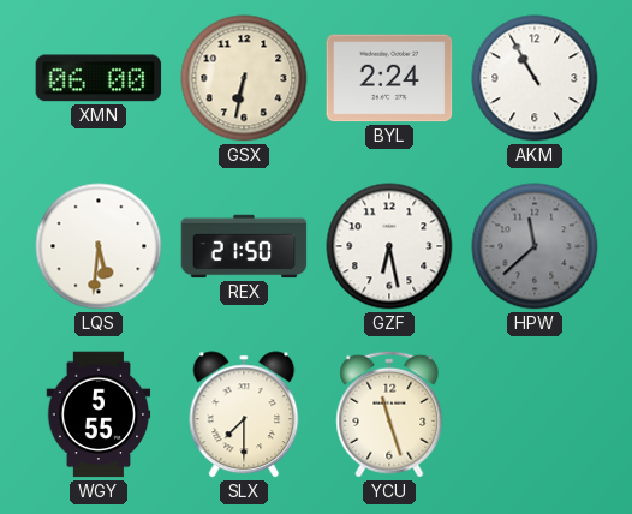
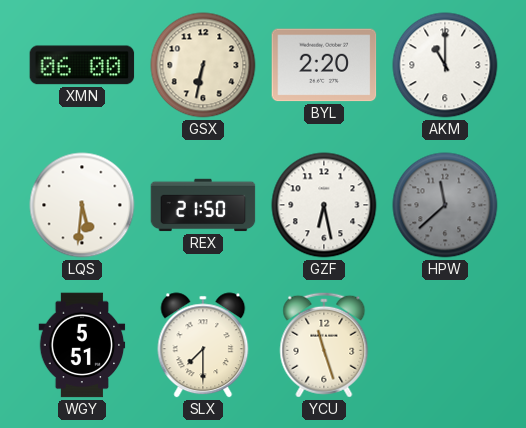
BYL: 2:24 -> 2:20
AKM: 10:55 -> 11:00
WGY: 5:55 -> 5:51
